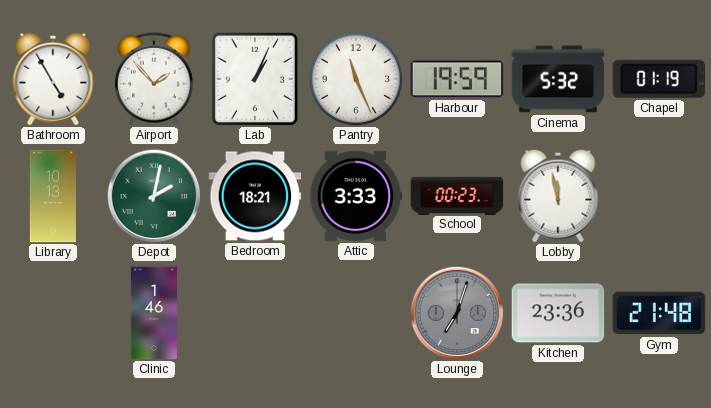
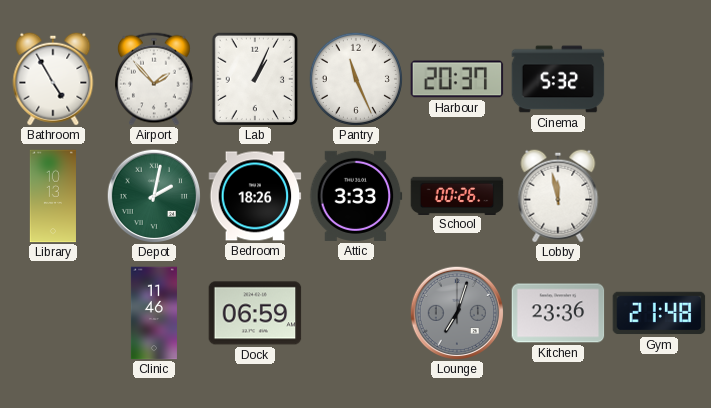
Harbour: 19:59 -> 20:37
Chapel: 01:19 -> none
Bedroom: 18:21 -> 18:26
School: 00:23 -> 00:26
Clinic: 1:46 -> 11:46
Dock: none -> 06:59
